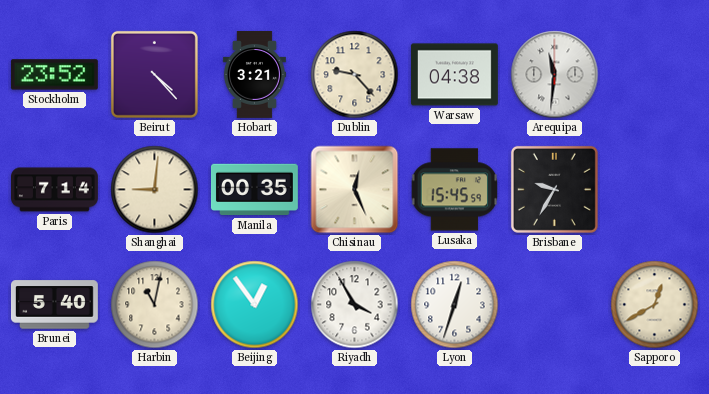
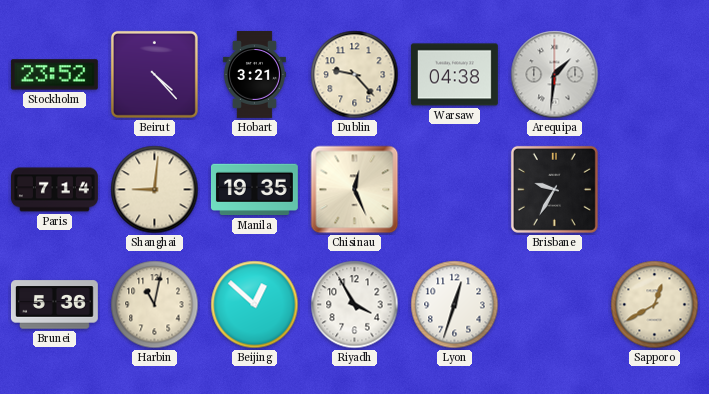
Arequipa: 11:31 -> 1:31
Manila: 00:35 -> 19:35
Lusaka: 15:45 -> none
Brunei: 5:40 -> 5:36
Beijing: 12:54 -> 12:52
